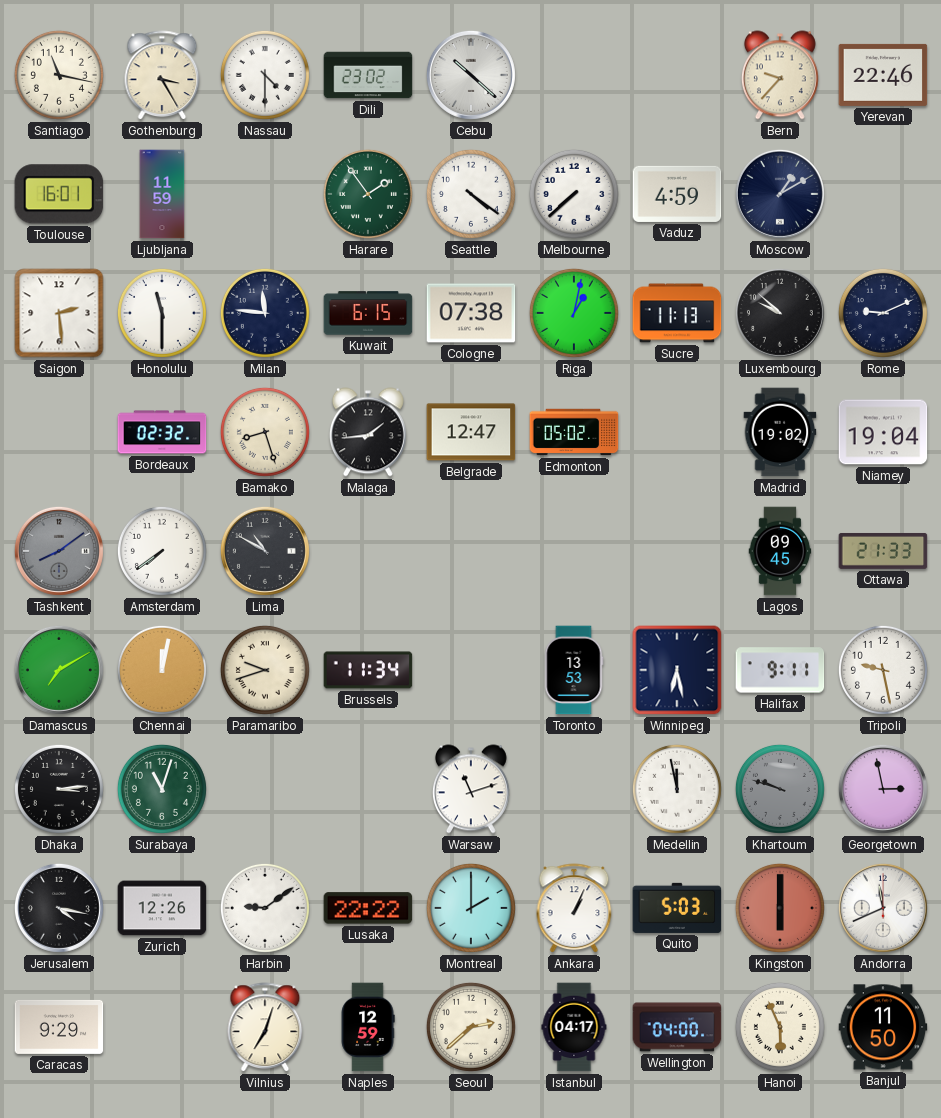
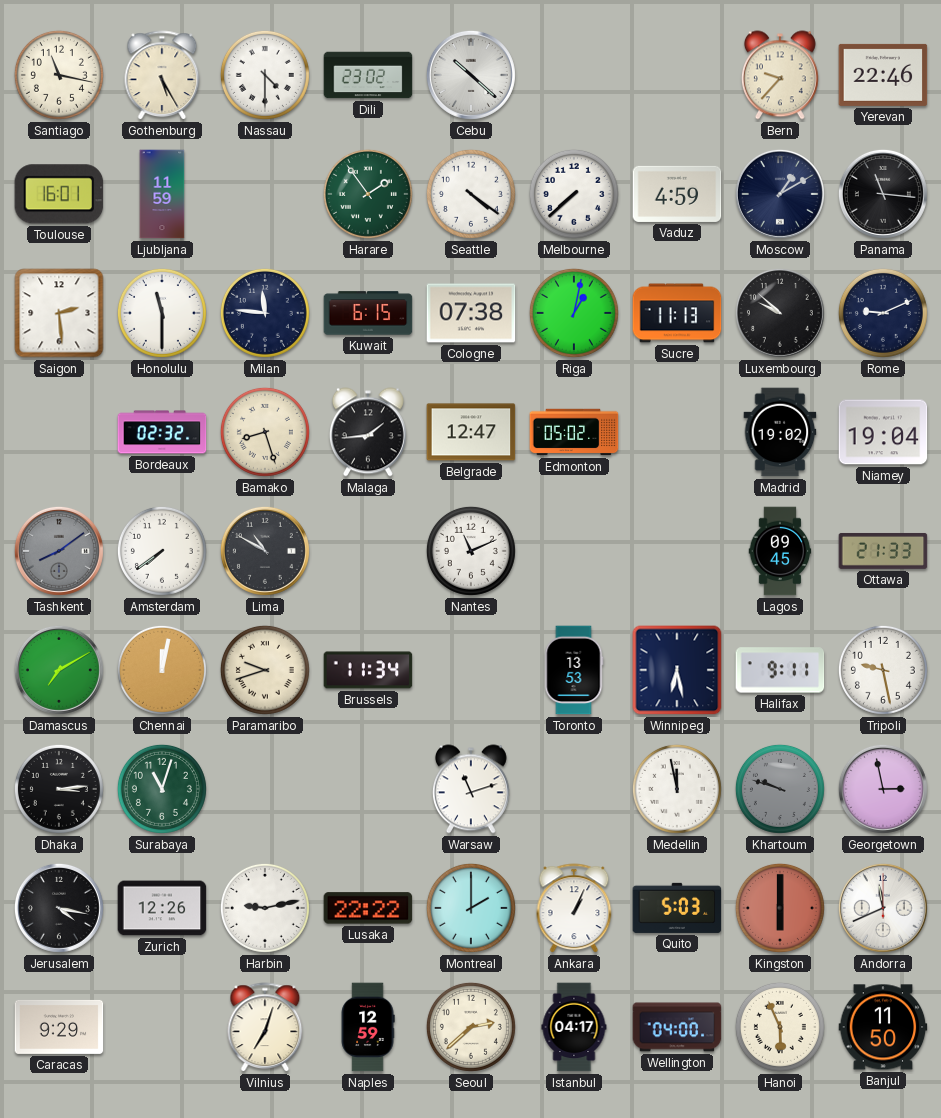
Gothenburg: 3:25 -> 5:25
Panama: none -> 11:16
Nantes: none -> 11:11
Harbin: 9:09 -> 9:13
